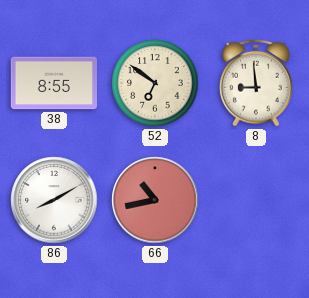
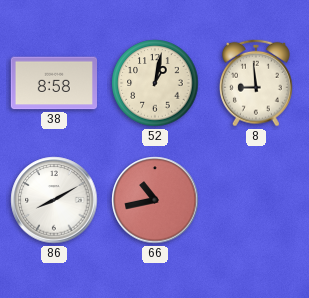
38: 8:55 -> 8:58
52: 6:51 -> 1:02
